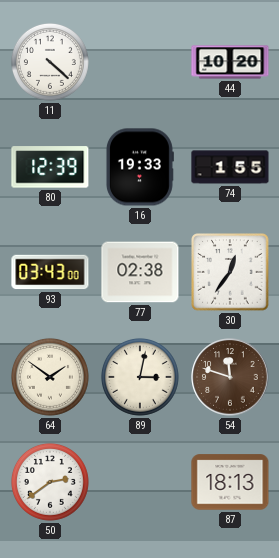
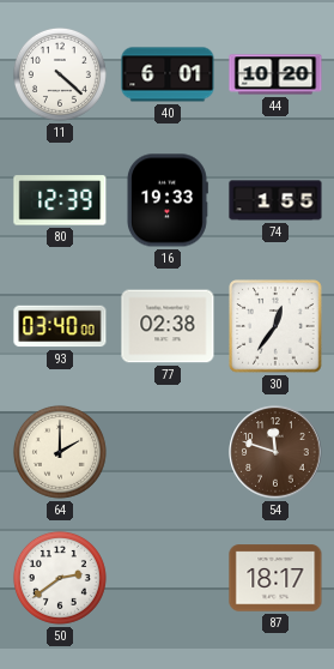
40: none -> 6:01
93: 03:43 -> 03:40
64: 1:51 -> 2:00
89: 3:02 -> none
87: 18:13 -> 18:17
